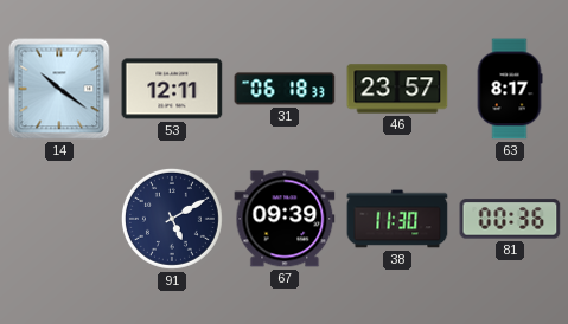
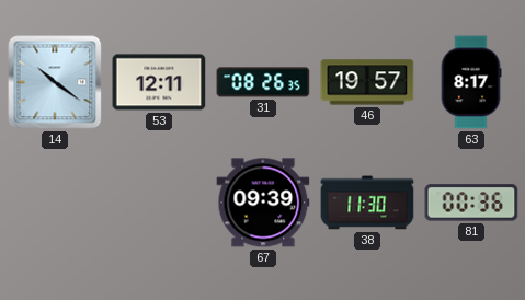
31: 06:18 -> 08:26
46: 23:57 -> 19:57
91: 5:10 -> none
